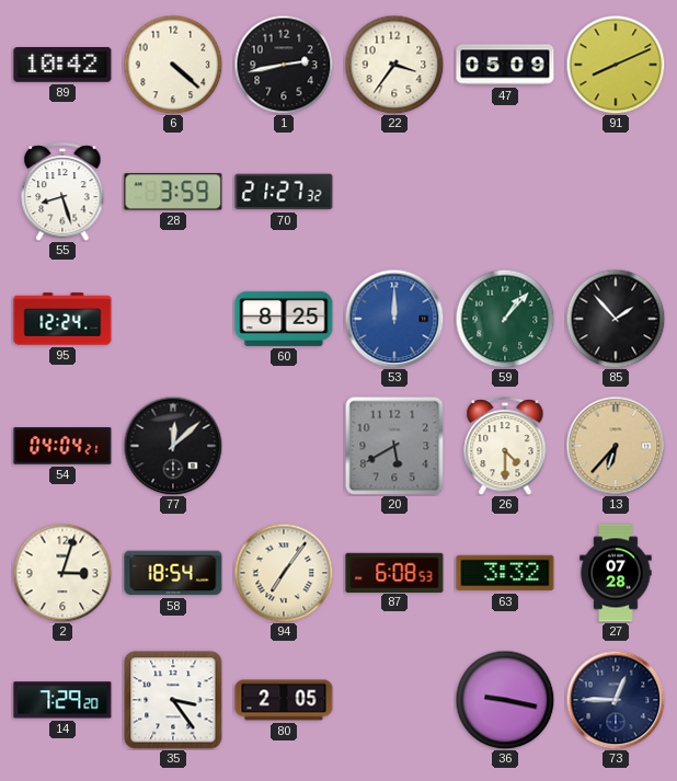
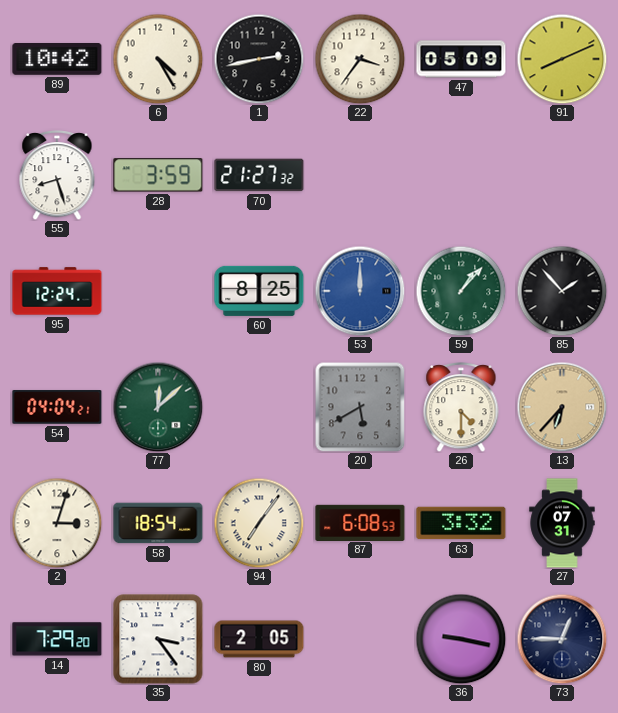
6: 4:22 -> 4:25
77 dial: black -> green
27: 07:28 -> 07:31
